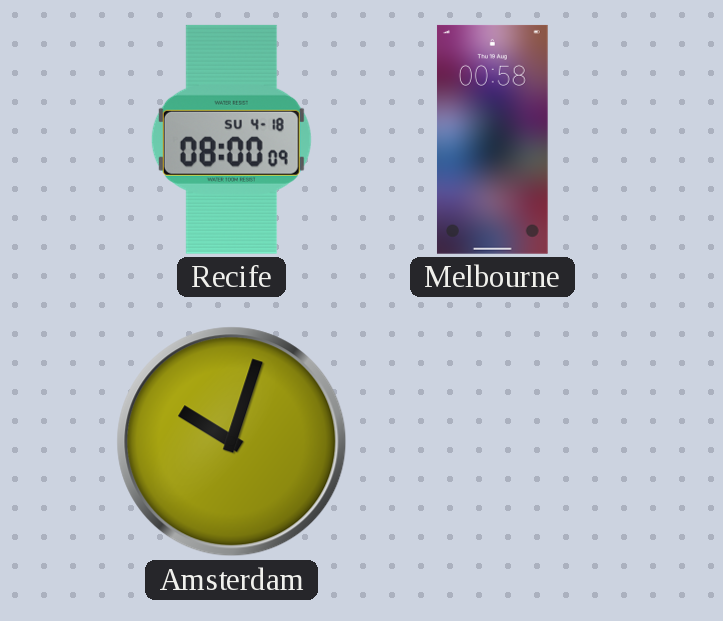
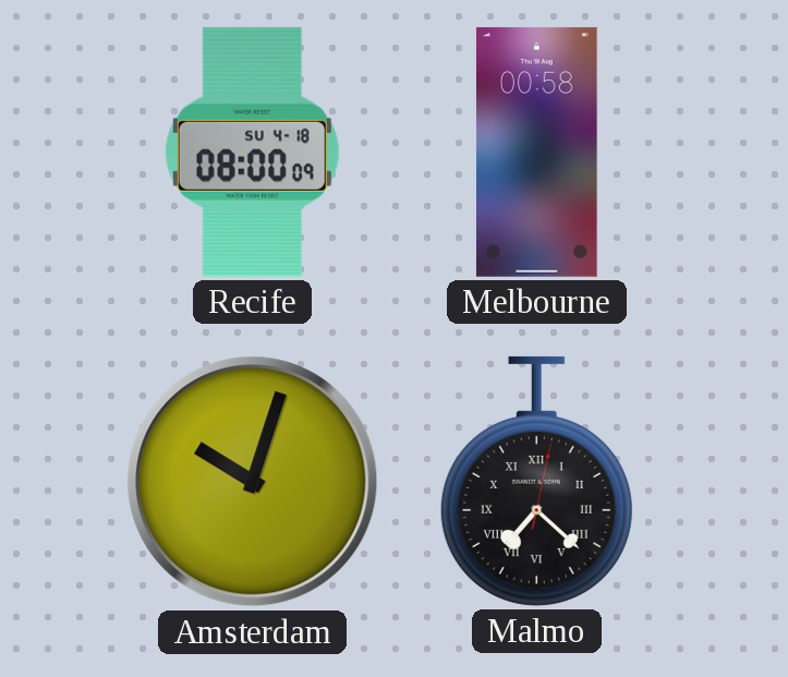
Malmo: none -> 7:22
